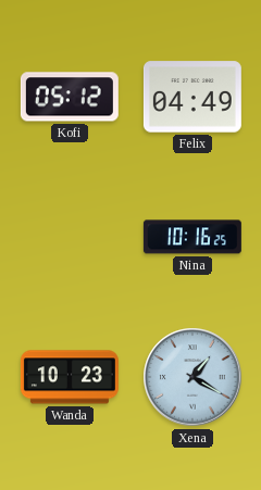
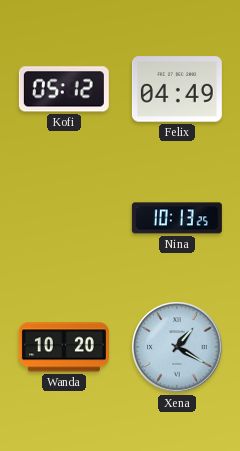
Nina: 10:16 -> 10:13
Wanda: 10:23 -> 10:20
